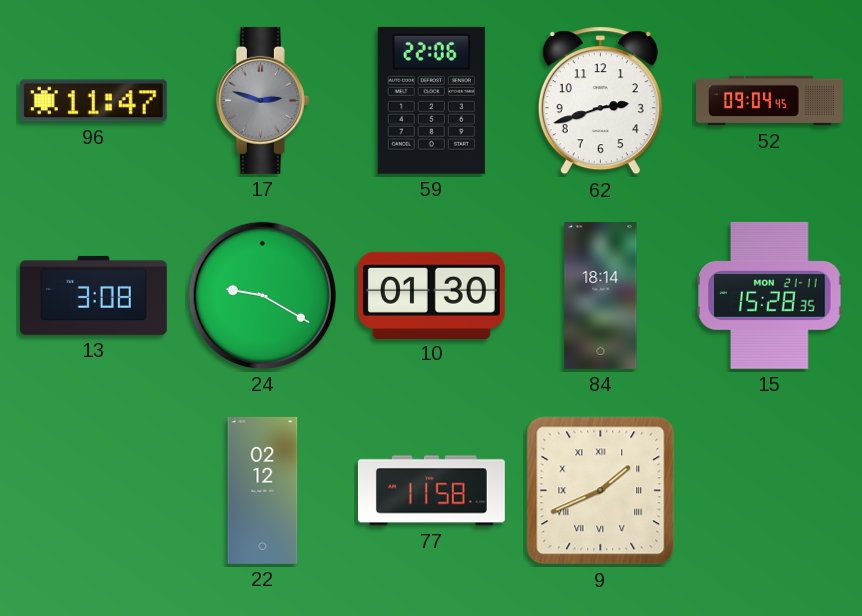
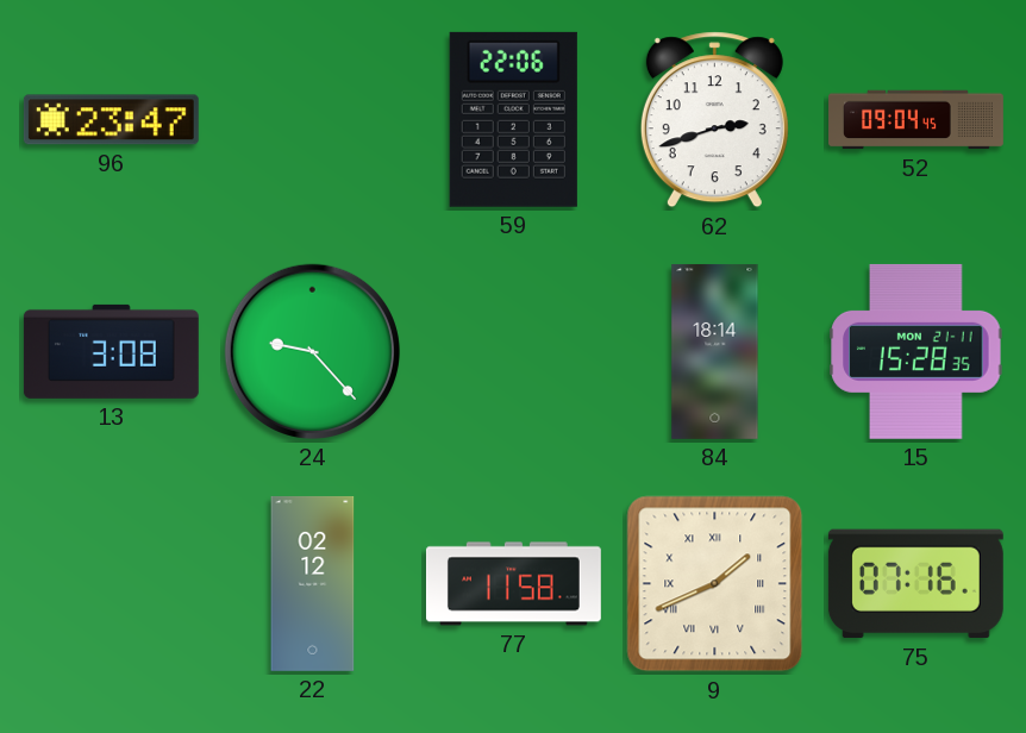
96: 11:47 -> 23:47
17: 2:48 -> none
24: 9:20 -> 9:23
10: 01:30 -> none
75: none -> 07:16
